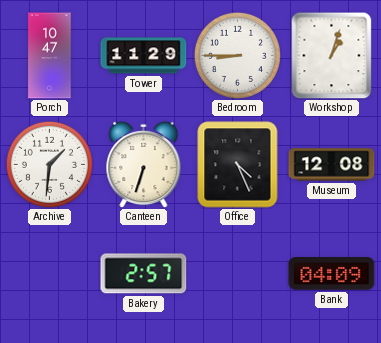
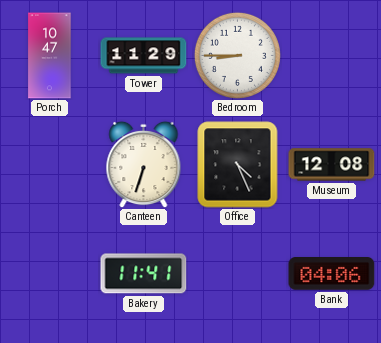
Workshop: 1:03 -> none
Archive: 1:31 -> none
Bakery: 2:57 -> 11:41
Bank: 04:09 -> 04:06
